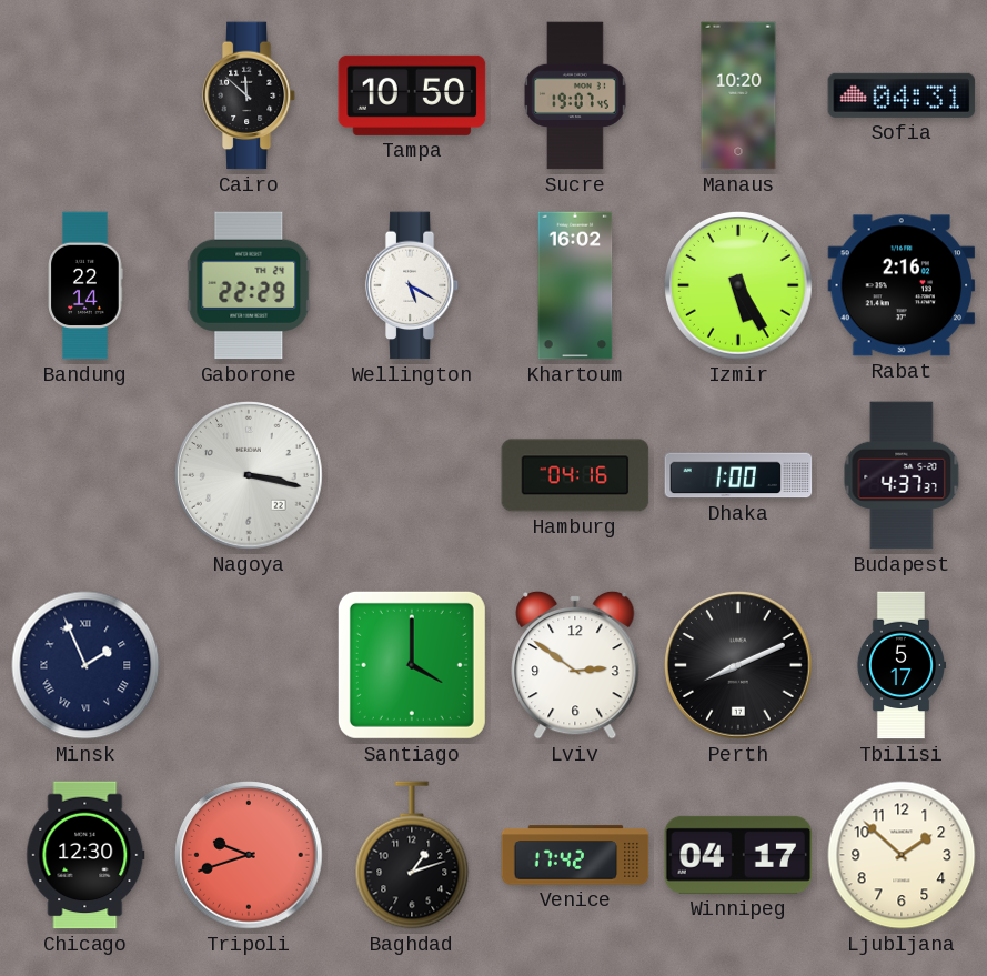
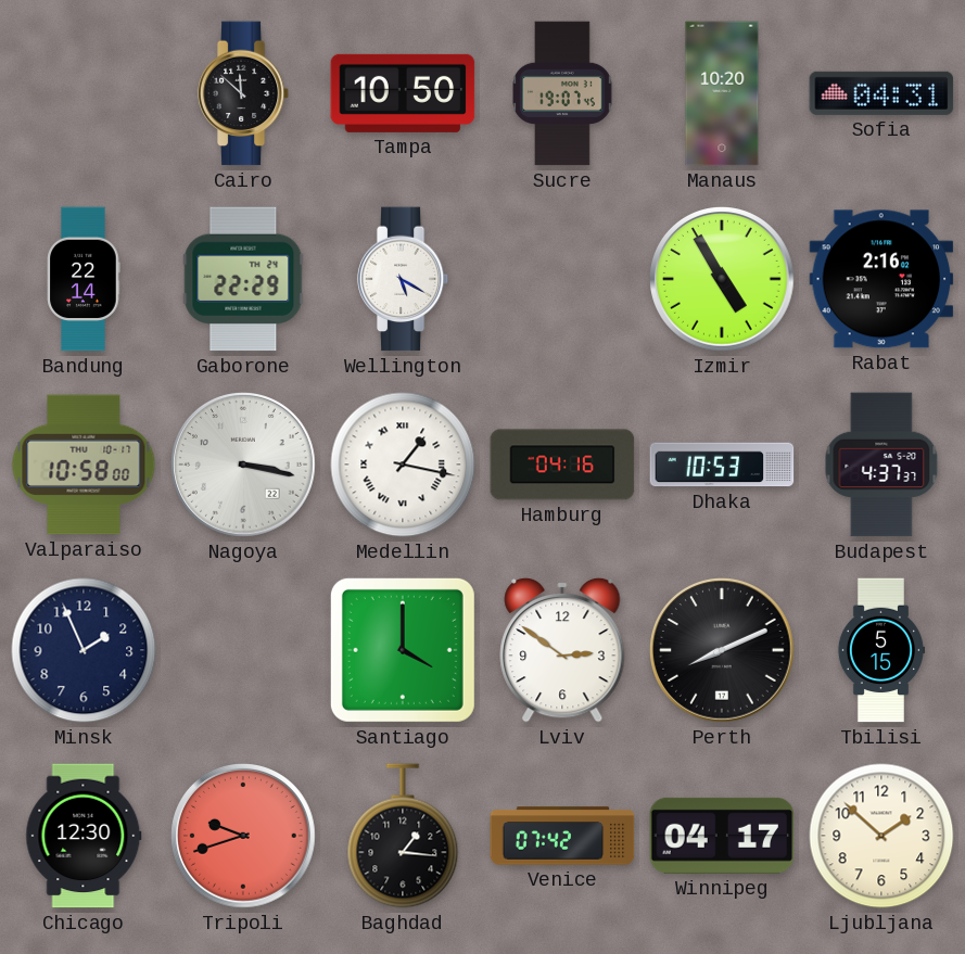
Khartoum: 16:02 -> none
Izmir: 5:25 -> 4:55
Valparaiso: none -> 10:58
Medellin: none -> 1:17
Dhaka: 1:00 -> 10:53
Minsk numerals: Roman -> Arabic
Tbilisi: 5:17 -> 5:15
Baghdad: 1:12 -> 1:16
Venice: 17:42 -> 07:42
